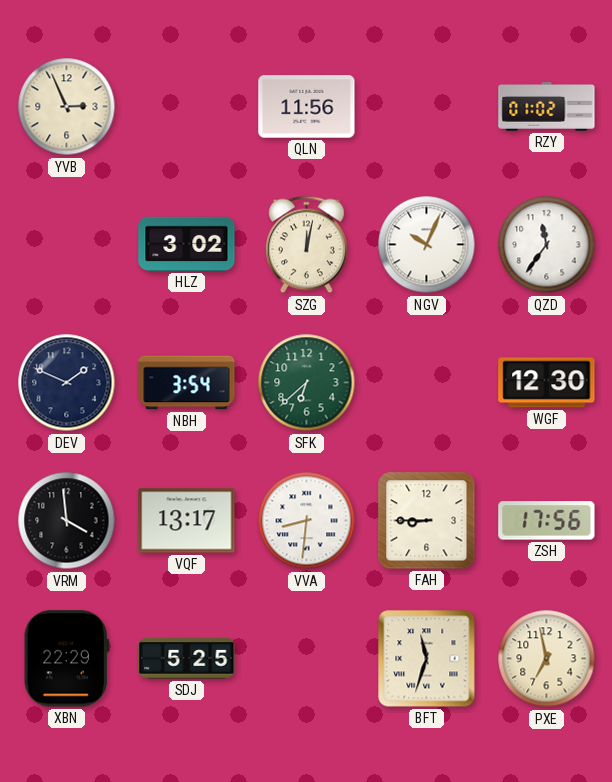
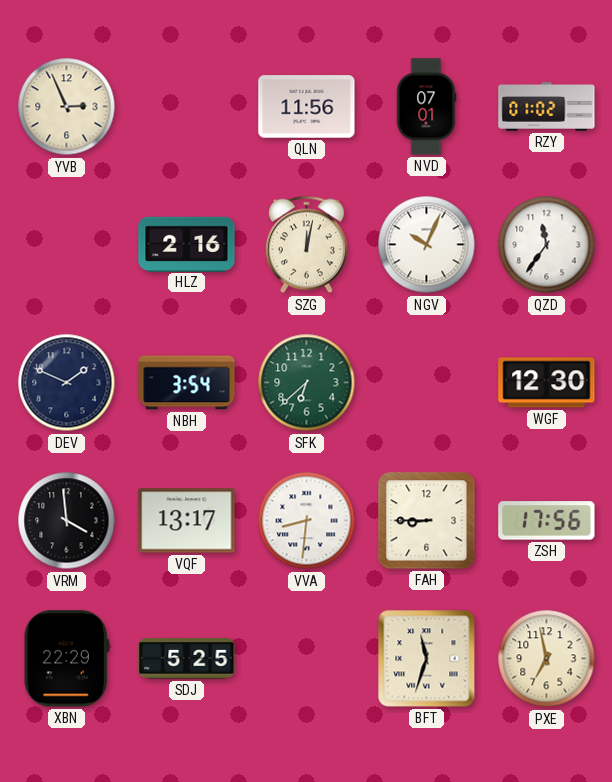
NVD: none -> 07:01
HLZ: 3:02 -> 2:16
